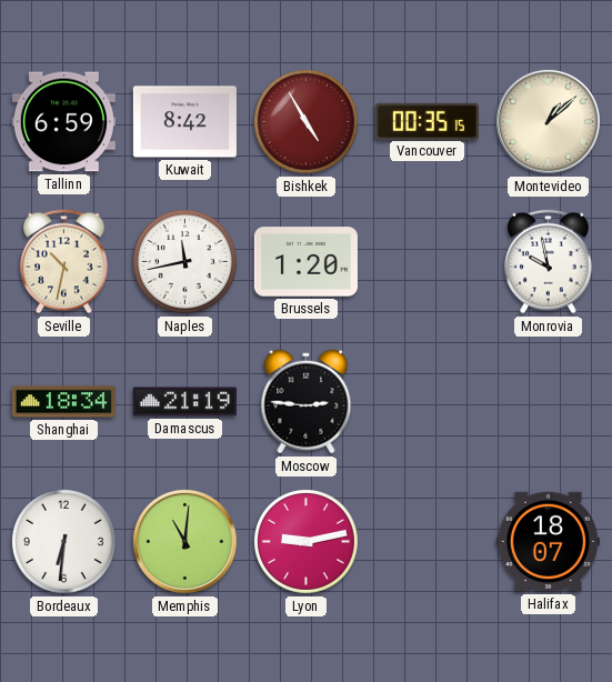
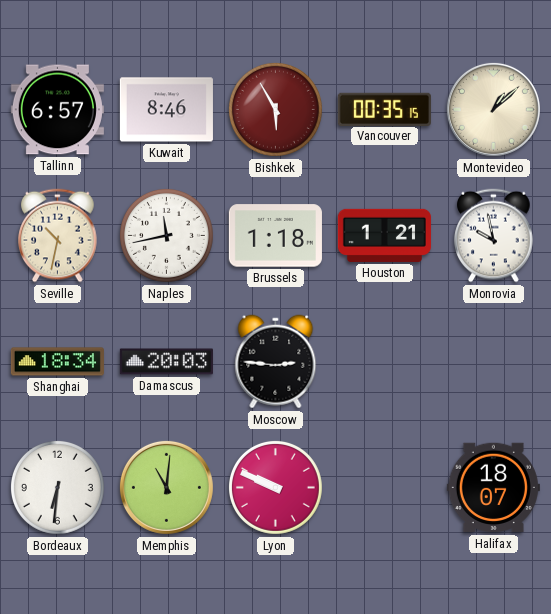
Tallinn: 6:59 -> 6:57
Kuwait: 8:42 -> 8:46
Bishkek: 4:55 -> 5:55
Brussels: 1:20 -> 1:18
Houston: none -> 1:21
Damascus: 21:19 -> 20:03
Lyon: 9:13 -> 9:49
